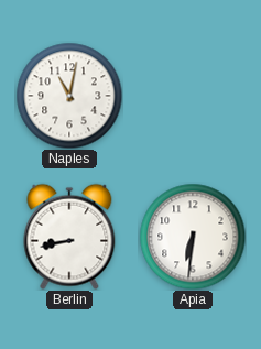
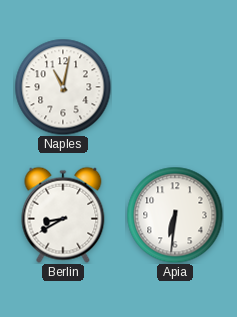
Berlin: 8:43 -> 8:40
